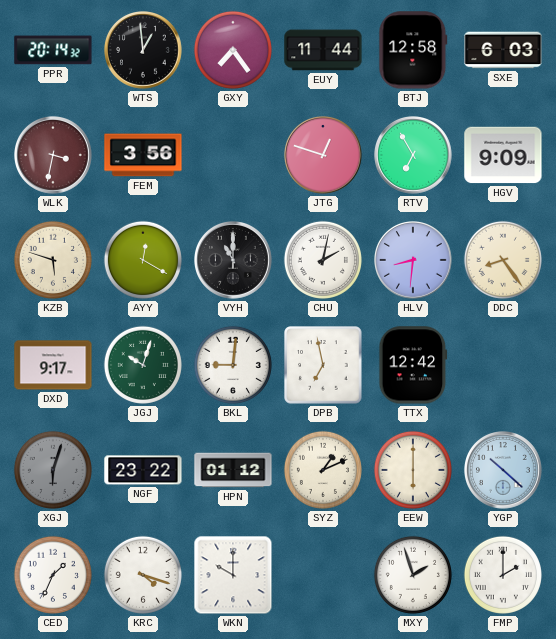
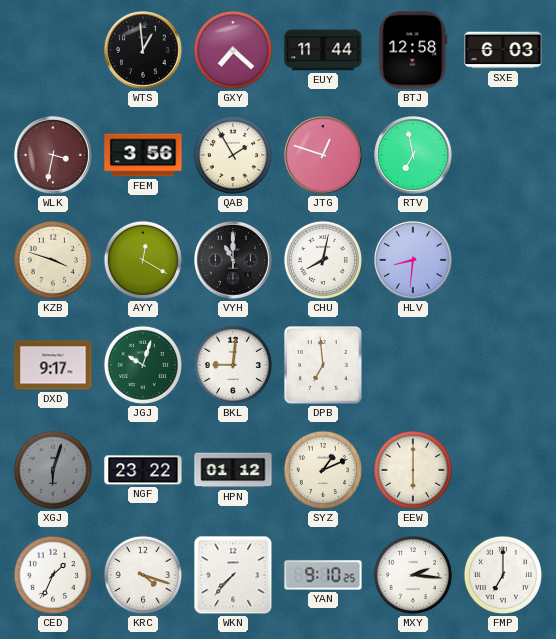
PPR: 20:14 -> none
GXY: 7:24 -> 7:22
QAB: none -> 1:55
RTV: 6:55 -> 6:58
HGV: 9:09 -> none
KZB: 5:48 -> 3:48
CHU: 2:02 -> 8:02
DDC: 8:24 -> none
DPB: 6:58 -> 6:59
TTX: 12:42 -> none
YGP: 10:22 -> none
WKN: 10:00 -> 7:37
YAN: none -> 9:10
MXY: 1:57 -> 2:16
FMP: 2:00 -> 7:00
